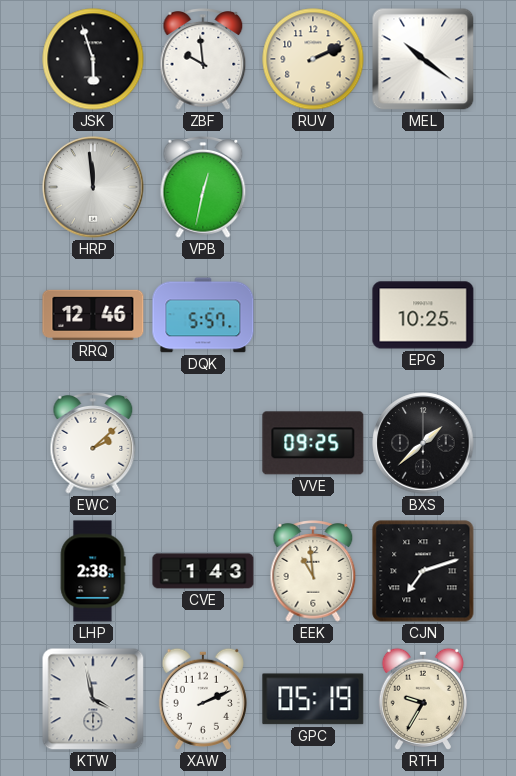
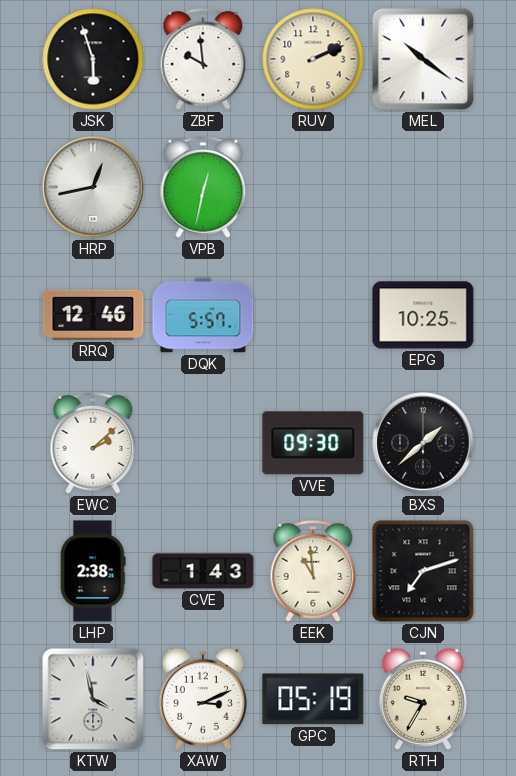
HRP: 11:59 -> 12:43
VVE: 09:25 -> 09:30
XAW: 2:11 -> 3:11
